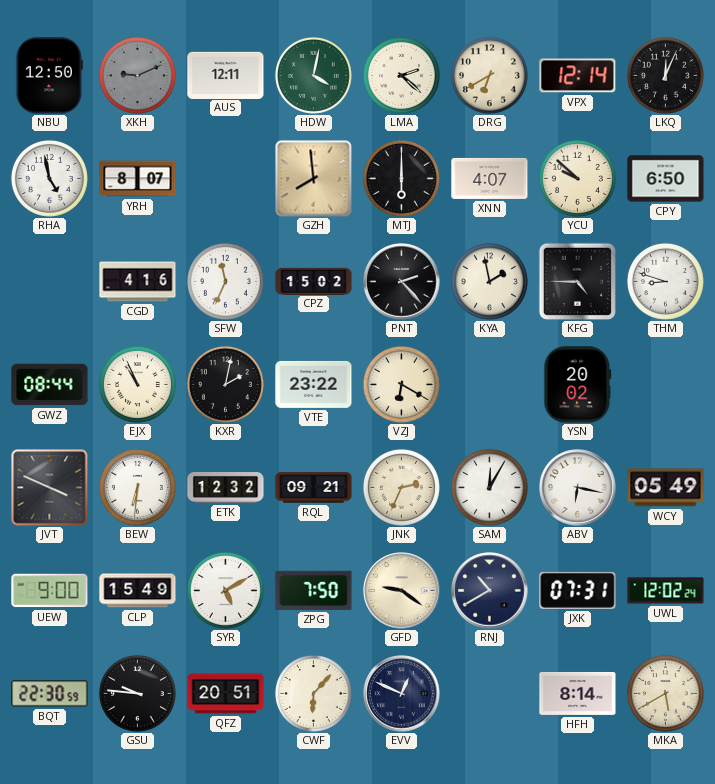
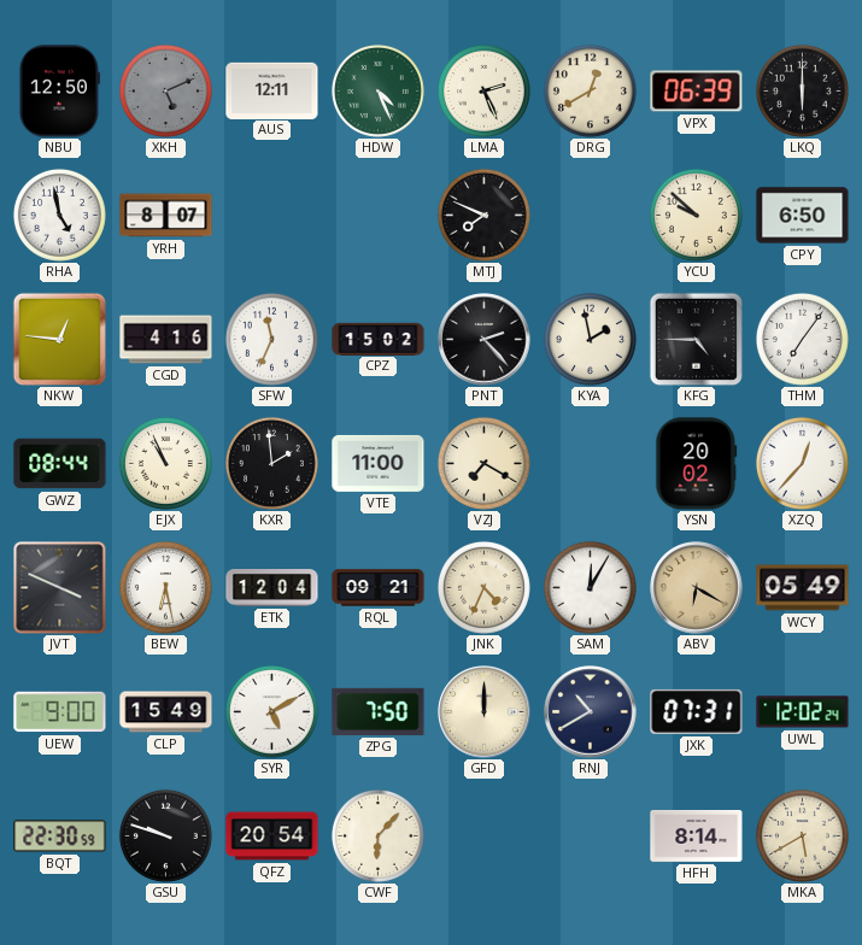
XKH: 9:11 -> 5:11
HDW: 4:02 -> 4:26
LMA: 2:22 -> 2:26
DRG: 6:40 -> 12:40
VPX: 12:14 -> 06:39
LKQ: 12:04 -> 6:00
GZH: 7:59 -> none
MTJ: 6:00 -> 7:49
XNN: 4:07 -> none
NKW: none -> 12:46
THM: 8:48 -> 7:06
KXR: 2:02 -> 1:59
VTE: 23:22 -> 11:00
VZJ: 6:20 -> 7:20
XZQ: none -> 12:37
BEW: 6:31 -> 6:28
ETK: 12:32 -> 12:04
JNK: 2:34 -> 4:34
ABV: 6:17 -> 6:20
ABV dial: white -> champagne
GFD: 9:21 -> 12:00
GSU: 9:46 -> 9:48
QFZ: 20:51 -> 20:54
EVV: 12:49 -> none
